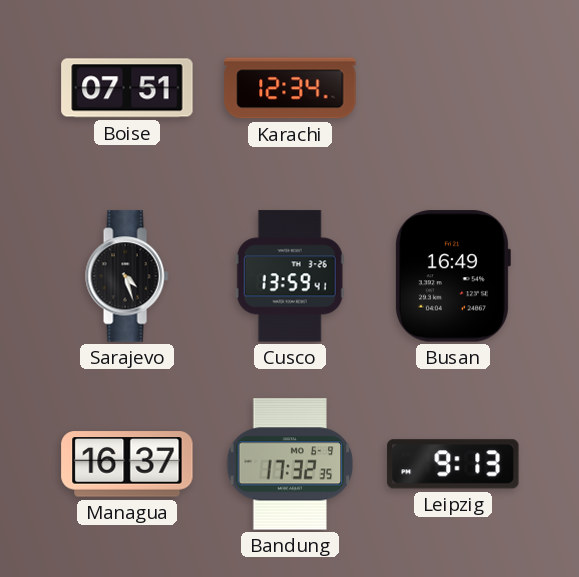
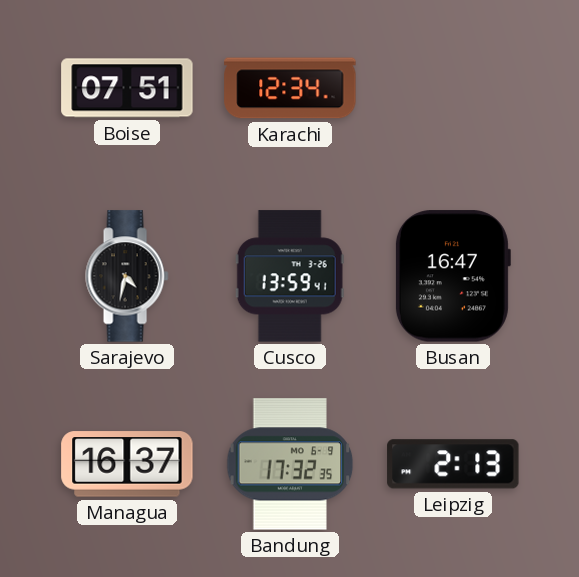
Sarajevo: 4:27 -> 4:32
Busan: 16:49 -> 16:47
Leipzig: 9:13 -> 2:13
